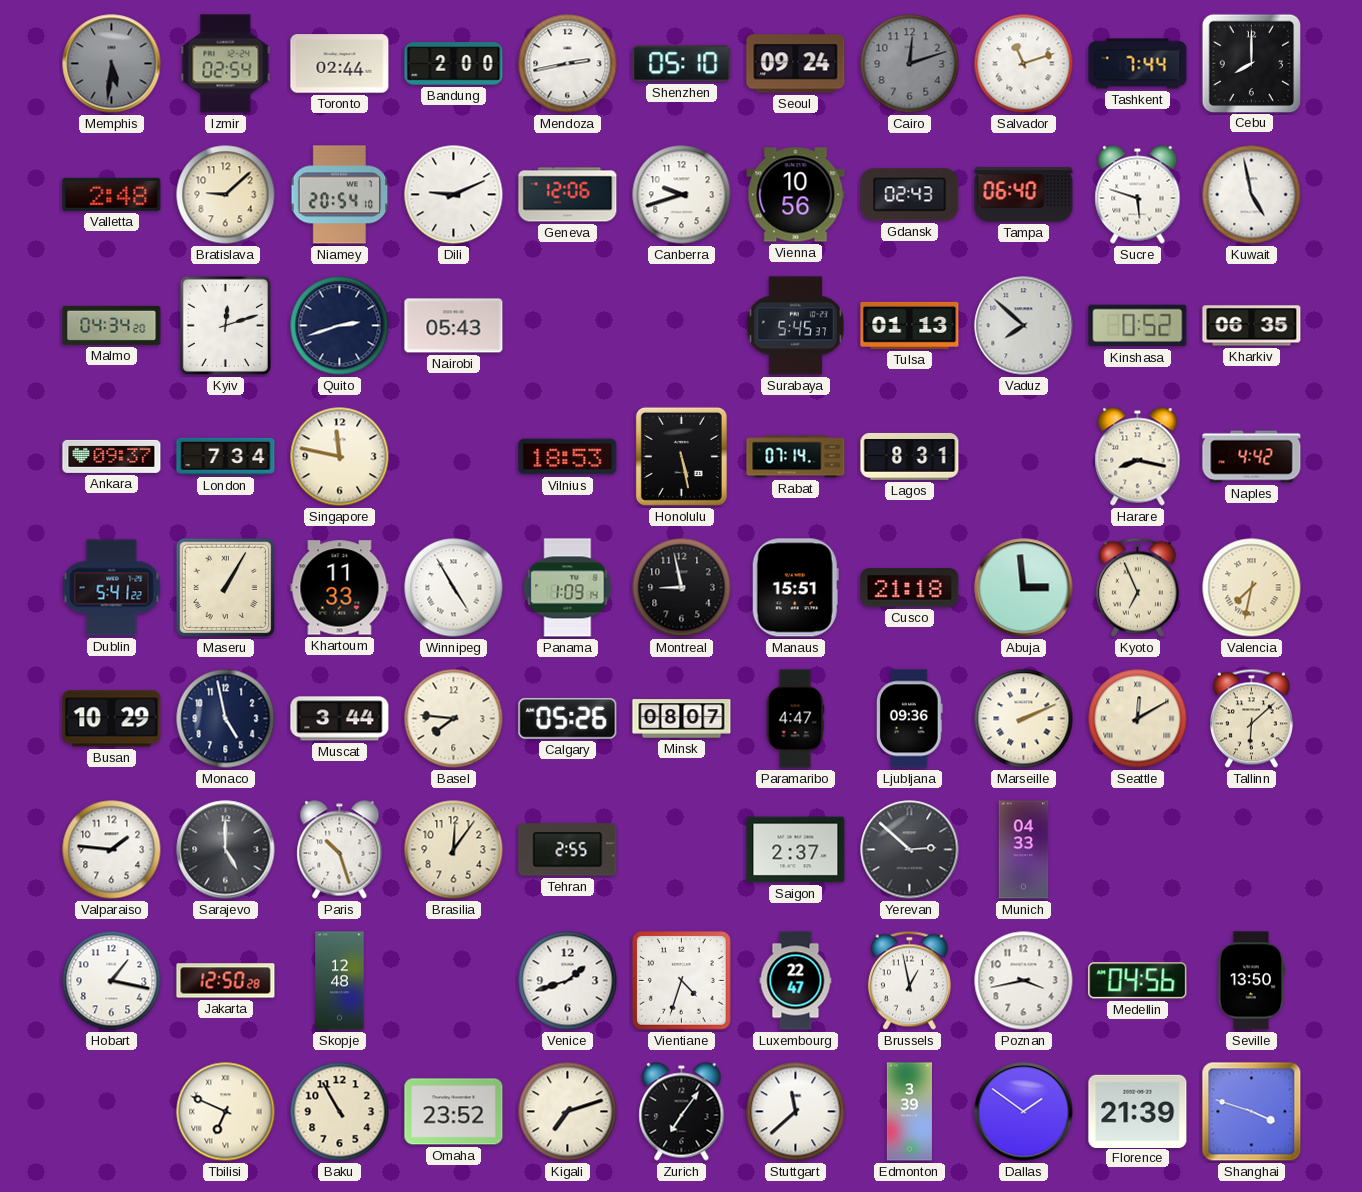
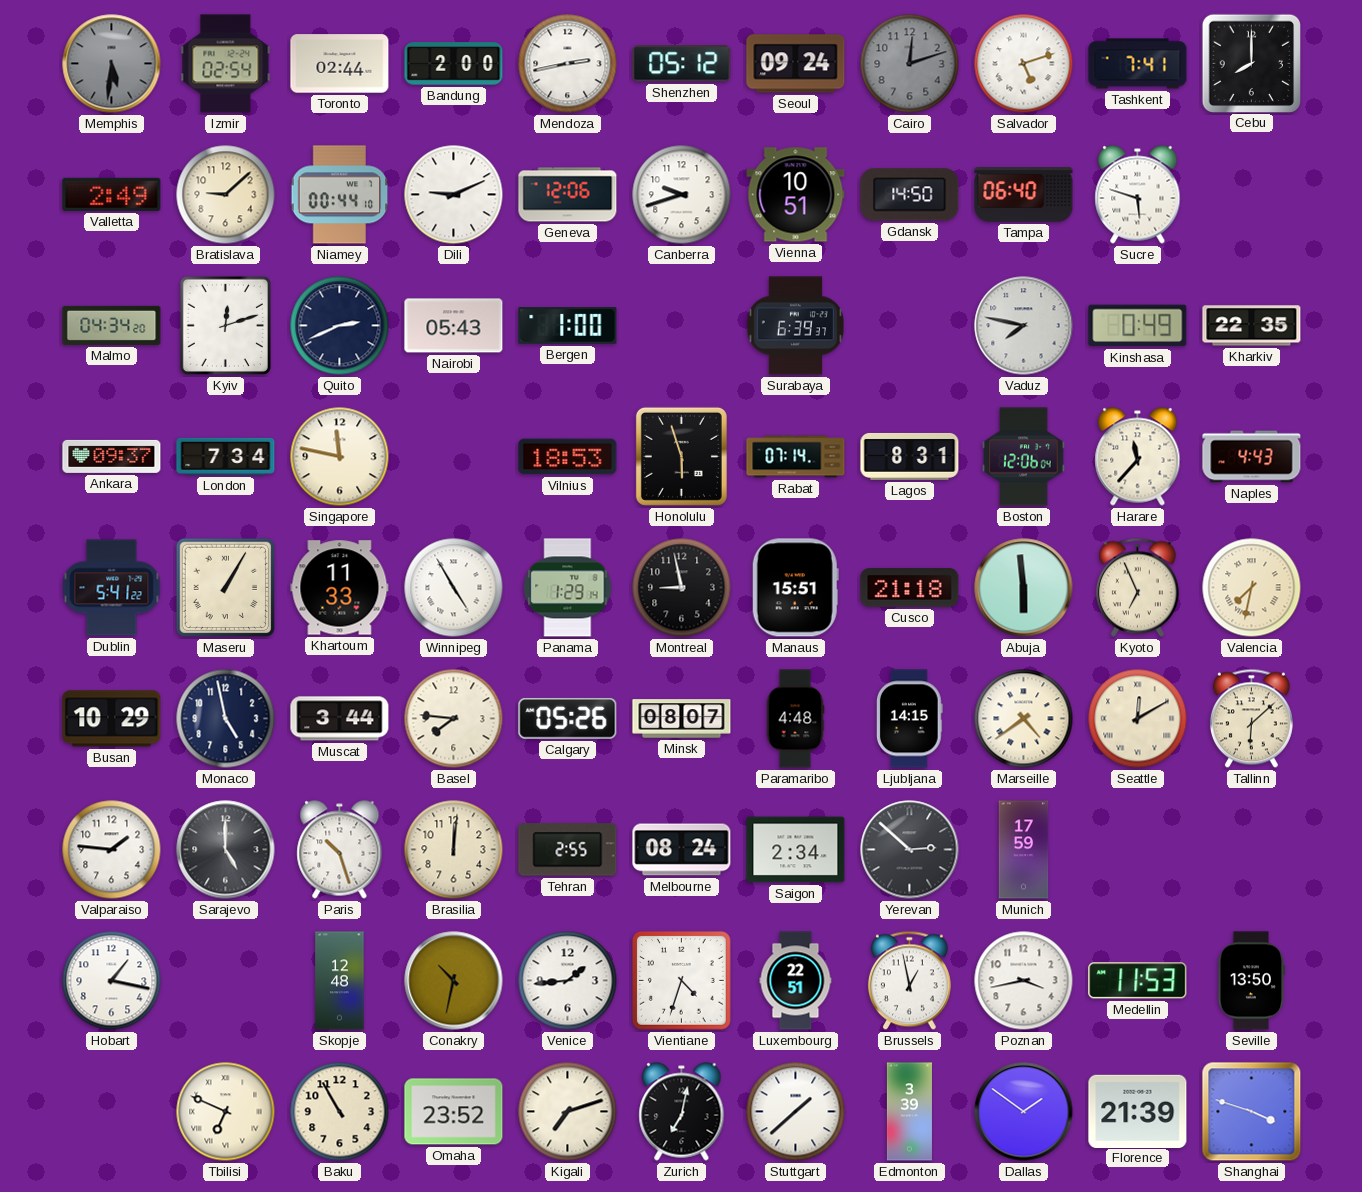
Shenzhen: 05:10 -> 05:12
Salvador: 11:12 -> 5:12
Tashkent: 7:44 -> 7:41
Valletta: 2:48 -> 2:49
Niamey: 20:54 -> 00:44
Vienna: 10:56 -> 10:51
Gdansk: 02:43 -> 14:50
Kuwait: 4:58 -> none
Quito: 2:42 -> 2:41
Bergen: none -> 1:00
Surabaya: 5:45 -> 6:39
Tulsa: 01:13 -> none
Vaduz: 7:52 -> 7:47
Kinshasa: 0:52 -> 0:49
Kharkiv: 06:35 -> 22:35
Honolulu: 5:28 -> 5:57
Boston: none -> 12:06
Harare: 8:17 -> 11:37
Naples: 4:42 -> 4:43
Panama: 1:09 -> 1:29
Abuja: 2:59 -> 5:59
Paramaribo: 4:47 -> 4:48
Ljubljana: 09:36 -> 14:15
Marseille: 2:11 -> 4:39
Brasilia: 12:06 -> 12:01
Melbourne: none -> 08:24
Saigon: 2:37 -> 2:34
Munich: 04:33 -> 17:59
Jakarta: 12:50 -> none
Conakry: none -> 10:32
Venice: 1:42 -> 1:44
Luxembourg: 22:47 -> 22:51
Medellin: 04:56 -> 11:53
Zurich: 7:06 -> 7:02
Stuttgart: 11:38 -> 1:38
